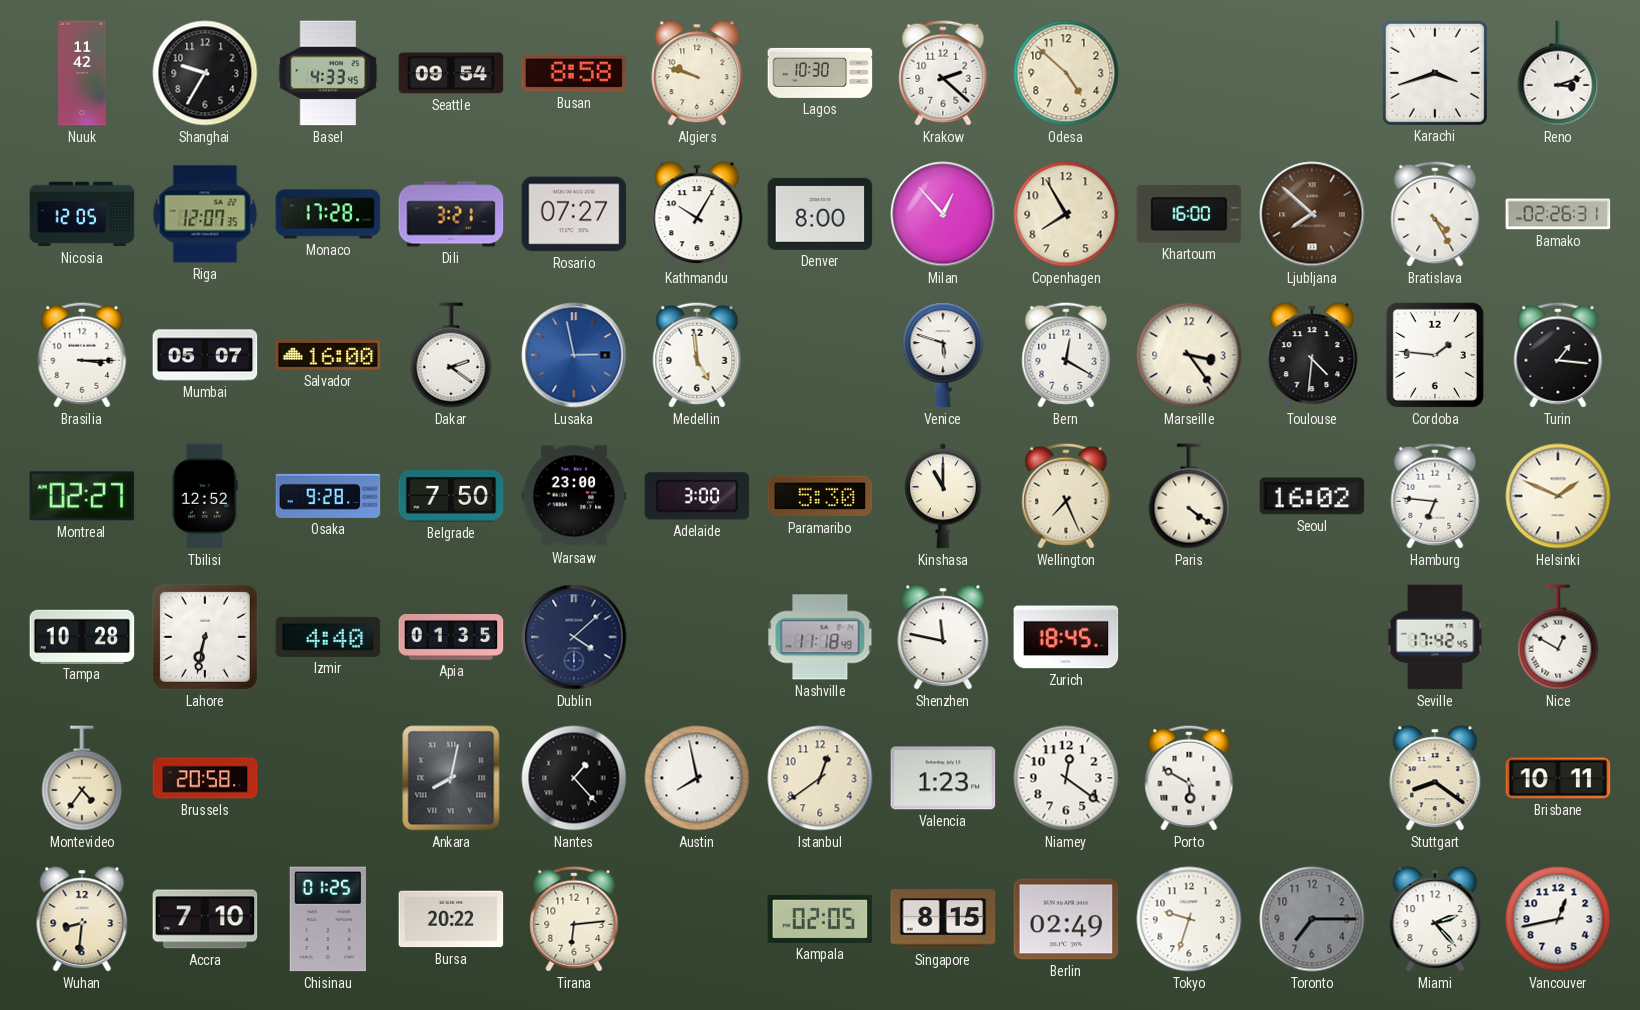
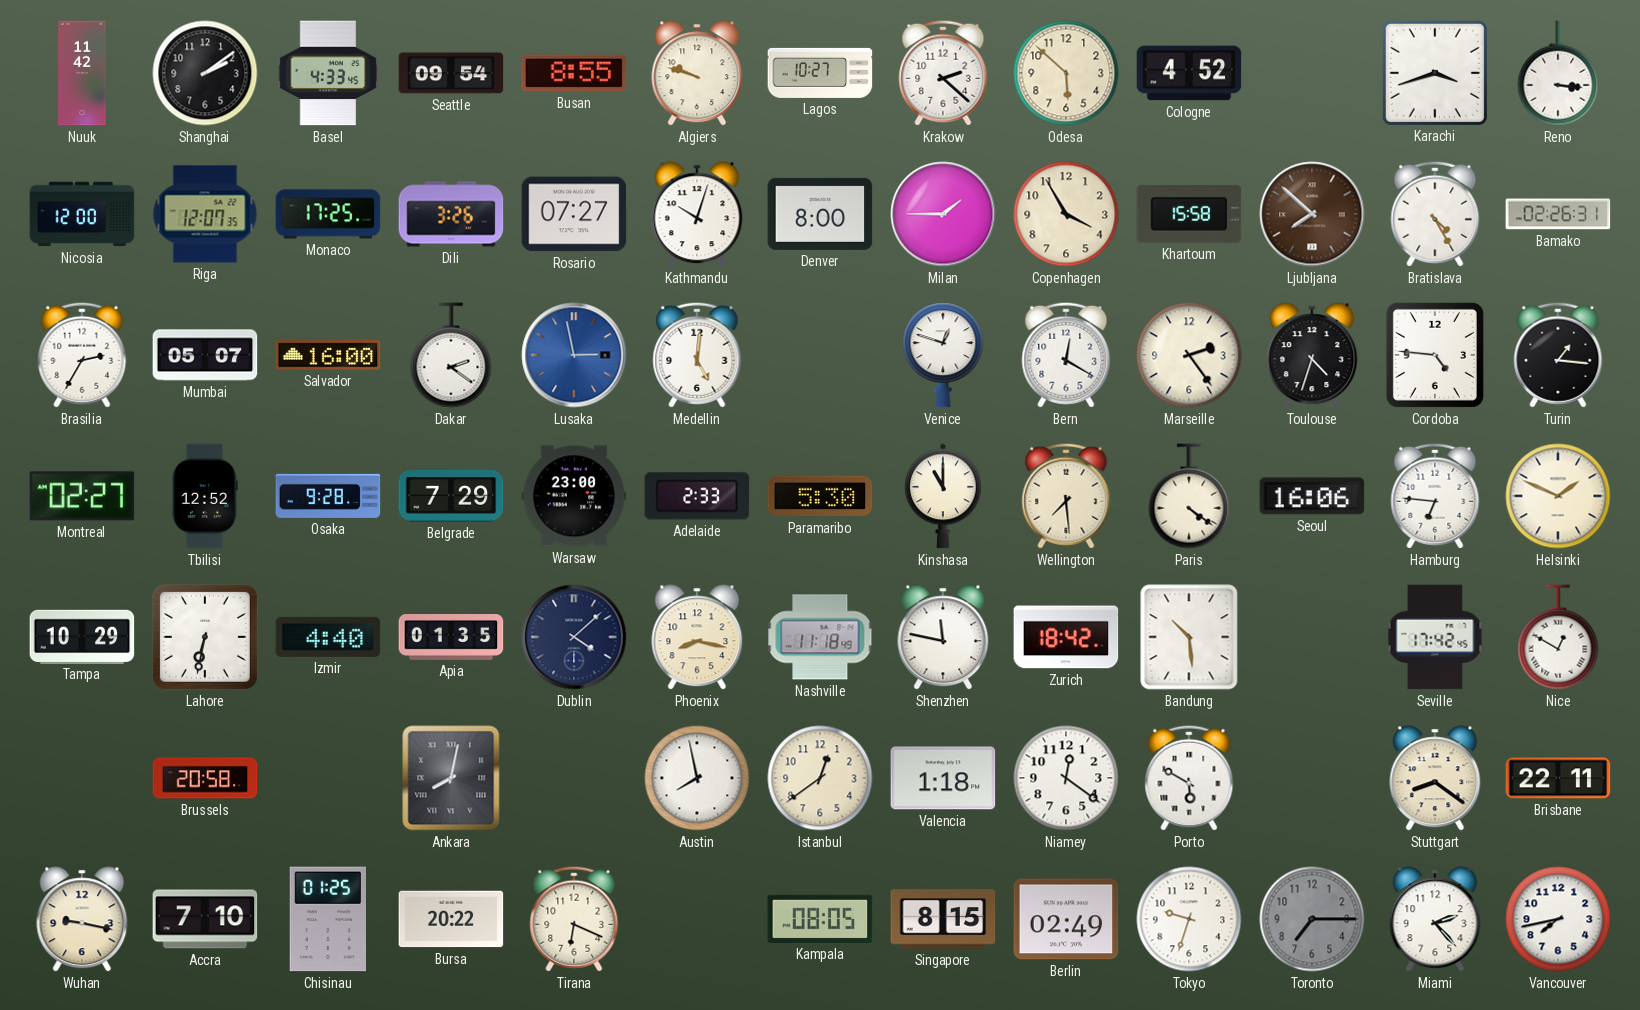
Shanghai: 9:35 -> 2:09
Busan: 8:58 -> 8:55
Lagos: 10:30 -> 10:27
Odesa: 4:52 -> 5:52
Cologne: none -> 4:52
Reno: 3:12 -> 3:16
Nicosia: 12:05 -> 12:00
Monaco: 17:28 -> 17:25
Dili: 3:21 -> 3:26
Kathmandu: 10:05 -> 10:03
Milan: 12:53 -> 1:45
Copenhagen: 7:55 -> 3:55
Khartoum: 16:00 -> 15:58
Brasilia: 3:15 -> 2:35
Medellin: 4:59 -> 5:01
Venice: 5:48 -> 12:48
Marseille: 3:24 -> 2:24
Toulouse: 4:31 -> 4:33
Cordoba: 1:46 -> 4:46
Belgrade: 7:50 -> 7:29
Adelaide: 3:00 -> 2:33
Wellington: 7:26 -> 7:29
Seoul: 16:02 -> 16:06
Tampa: 10:28 -> 10:29
Phoenix: none -> 8:17
Zurich: 18:45 -> 18:42
Bandung: none -> 10:29
Montevideo: 4:36 -> none
Nantes: 1:23 -> none
Valencia: 1:23 -> 1:18
Brisbane: 10:11 -> 22:11
Wuhan: 8:31 -> 9:17
Tirana: 6:14 -> 6:19
Kampala: 02:05 -> 08:05
Vancouver: 12:43 -> 7:43
